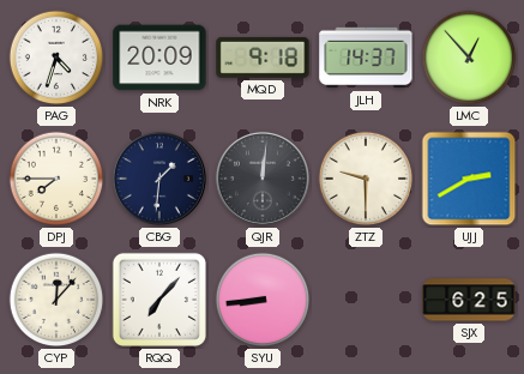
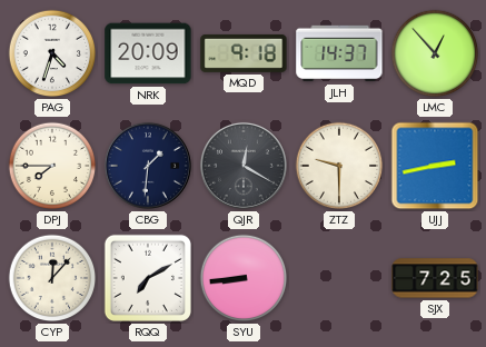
QJR: 12:01 -> 12:20
UJJ: 2:40 -> 2:43
RQQ: 7:07 -> 7:10
SJX: 6:25 -> 7:25
